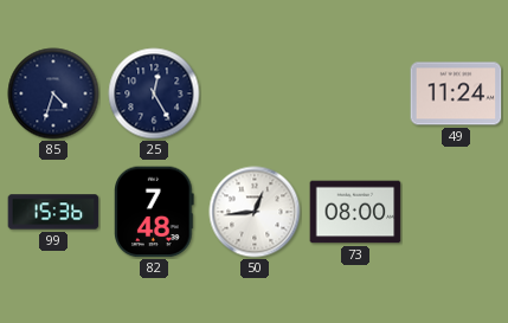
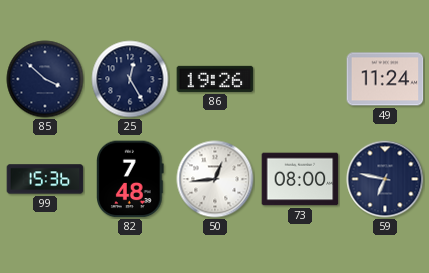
85: 4:33 -> 3:52
86: none -> 19:26
59: none -> 6:47
